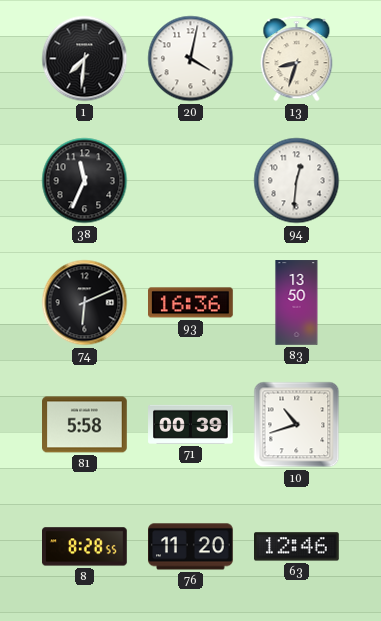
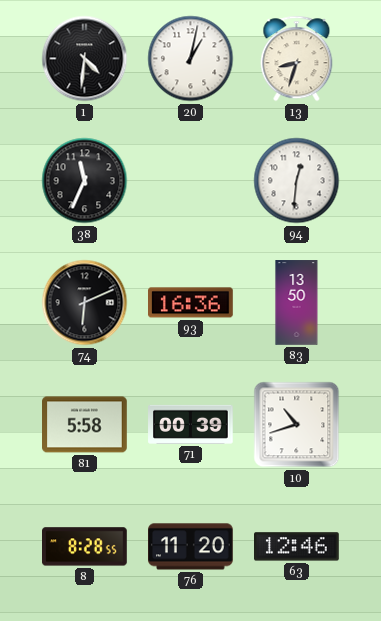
1: 7:31 -> 4:31
20: 4:02 -> 1:02
